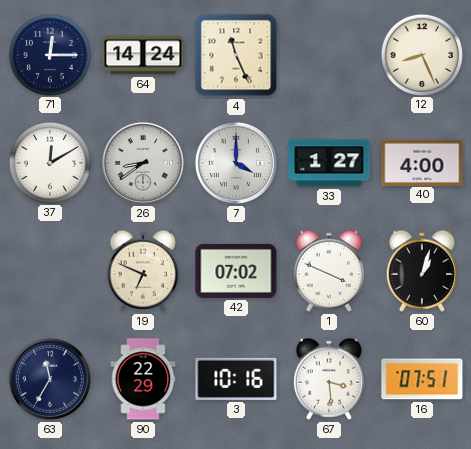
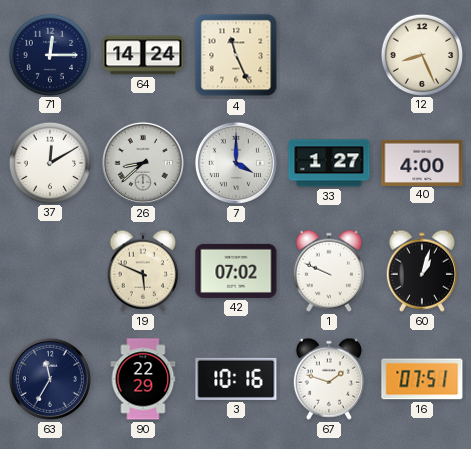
26: 8:39 -> 8:38
19: 6:49 -> 5:49
1: 3:49 -> 9:49
67: 3:29 -> 1:48
